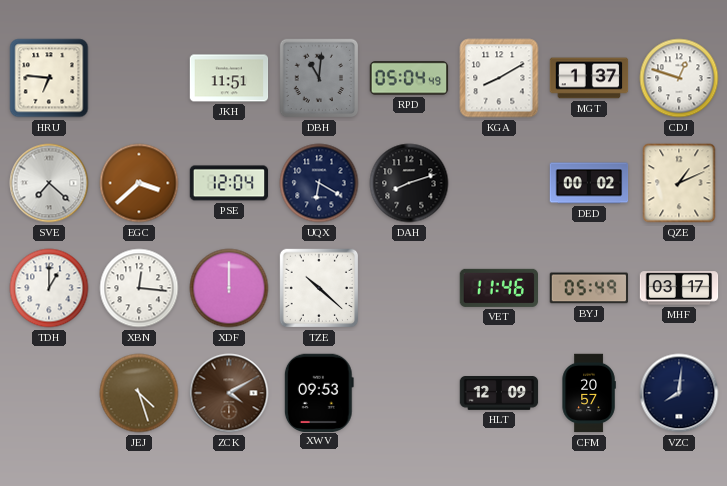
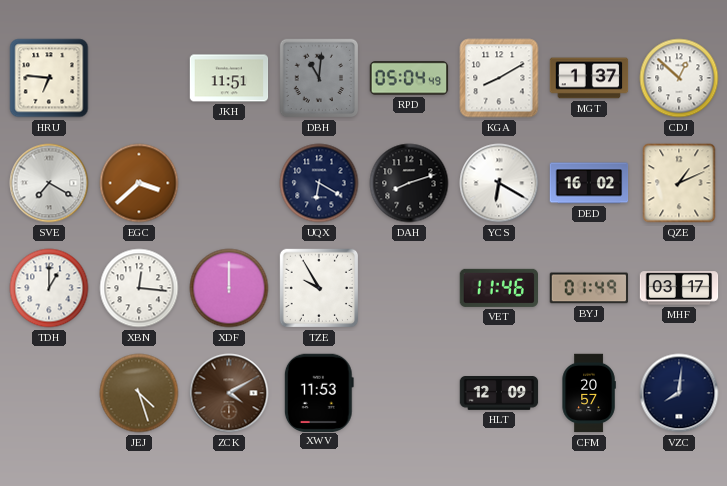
CDJ: 12:48 -> 12:52
SVE: 7:22 -> 7:20
PSE: 12:04 -> none
YCS: none -> 6:20
DED: 00:02 -> 16:02
TZE: 10:22 -> 9:55
BYJ: 05:49 -> 01:49
XWV: 09:53 -> 11:53
